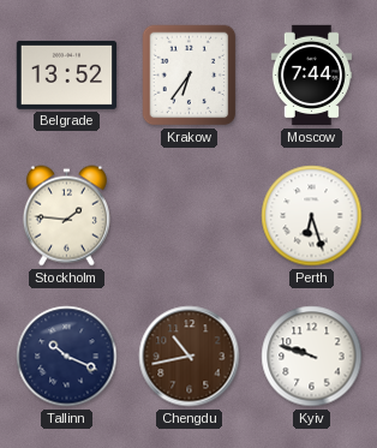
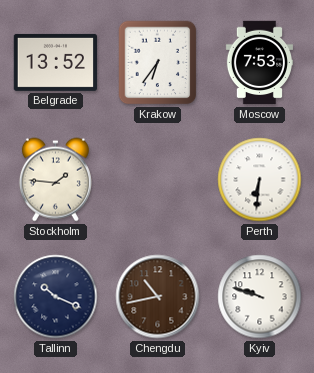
Moscow: 7:44 -> 7:53
Perth: 6:27 -> 6:31
